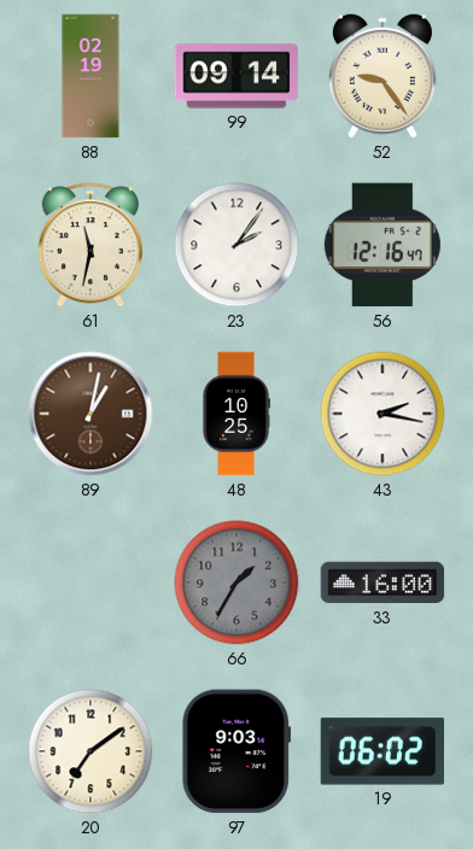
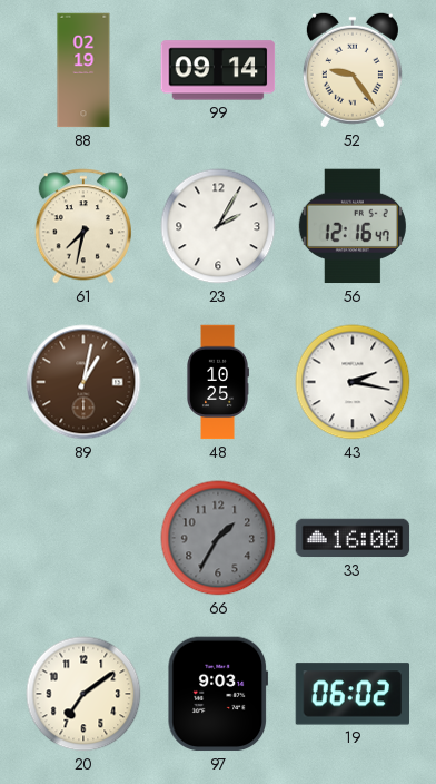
61: 11:32 -> 7:32
23: 2:06 -> 2:05
